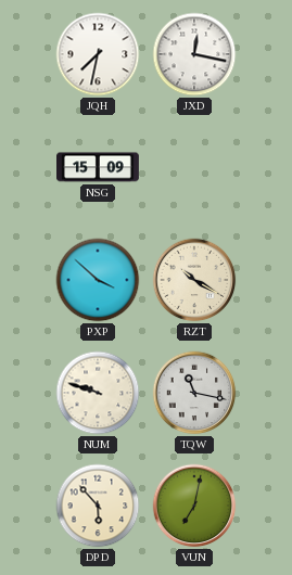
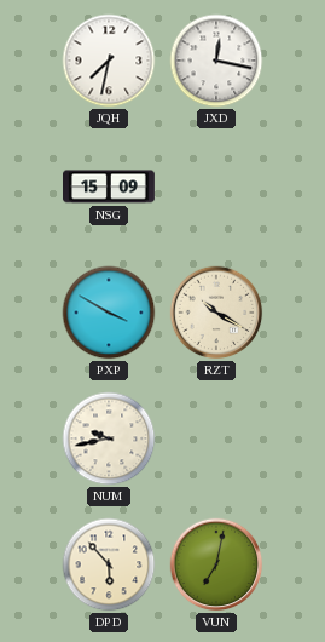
PXP: 3:52 -> 3:50
NUM: 9:48 -> 9:43
TQW: 11:17 -> none
